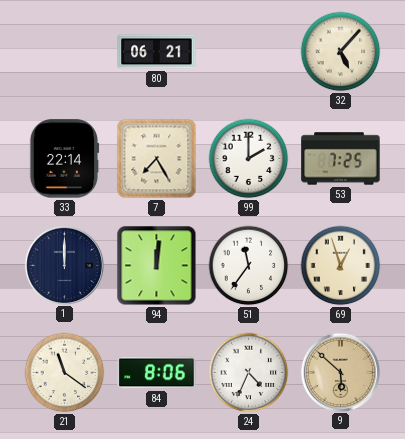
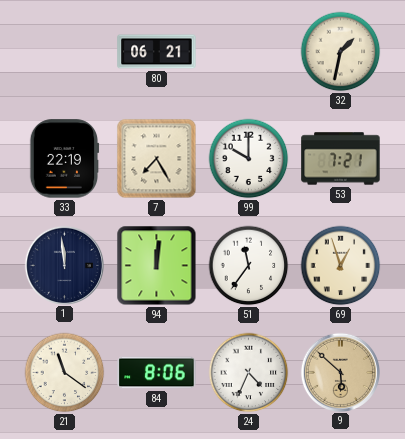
32: 5:07 -> 1:32
33: 22:14 -> 22:19
99: 2:00 -> 10:00
53: 7:25 -> 7:21
1: 12:00 -> 11:59
